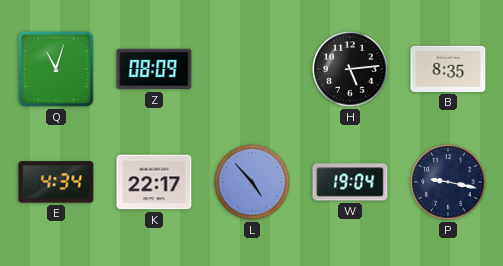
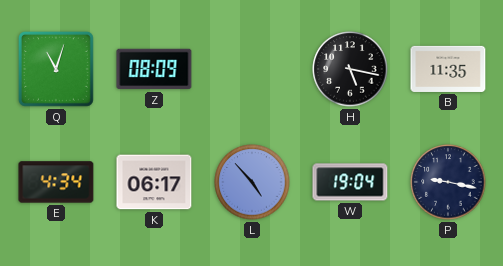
H: 5:14 -> 5:17
B: 8:35 -> 11:35
K: 22:17 -> 06:17
